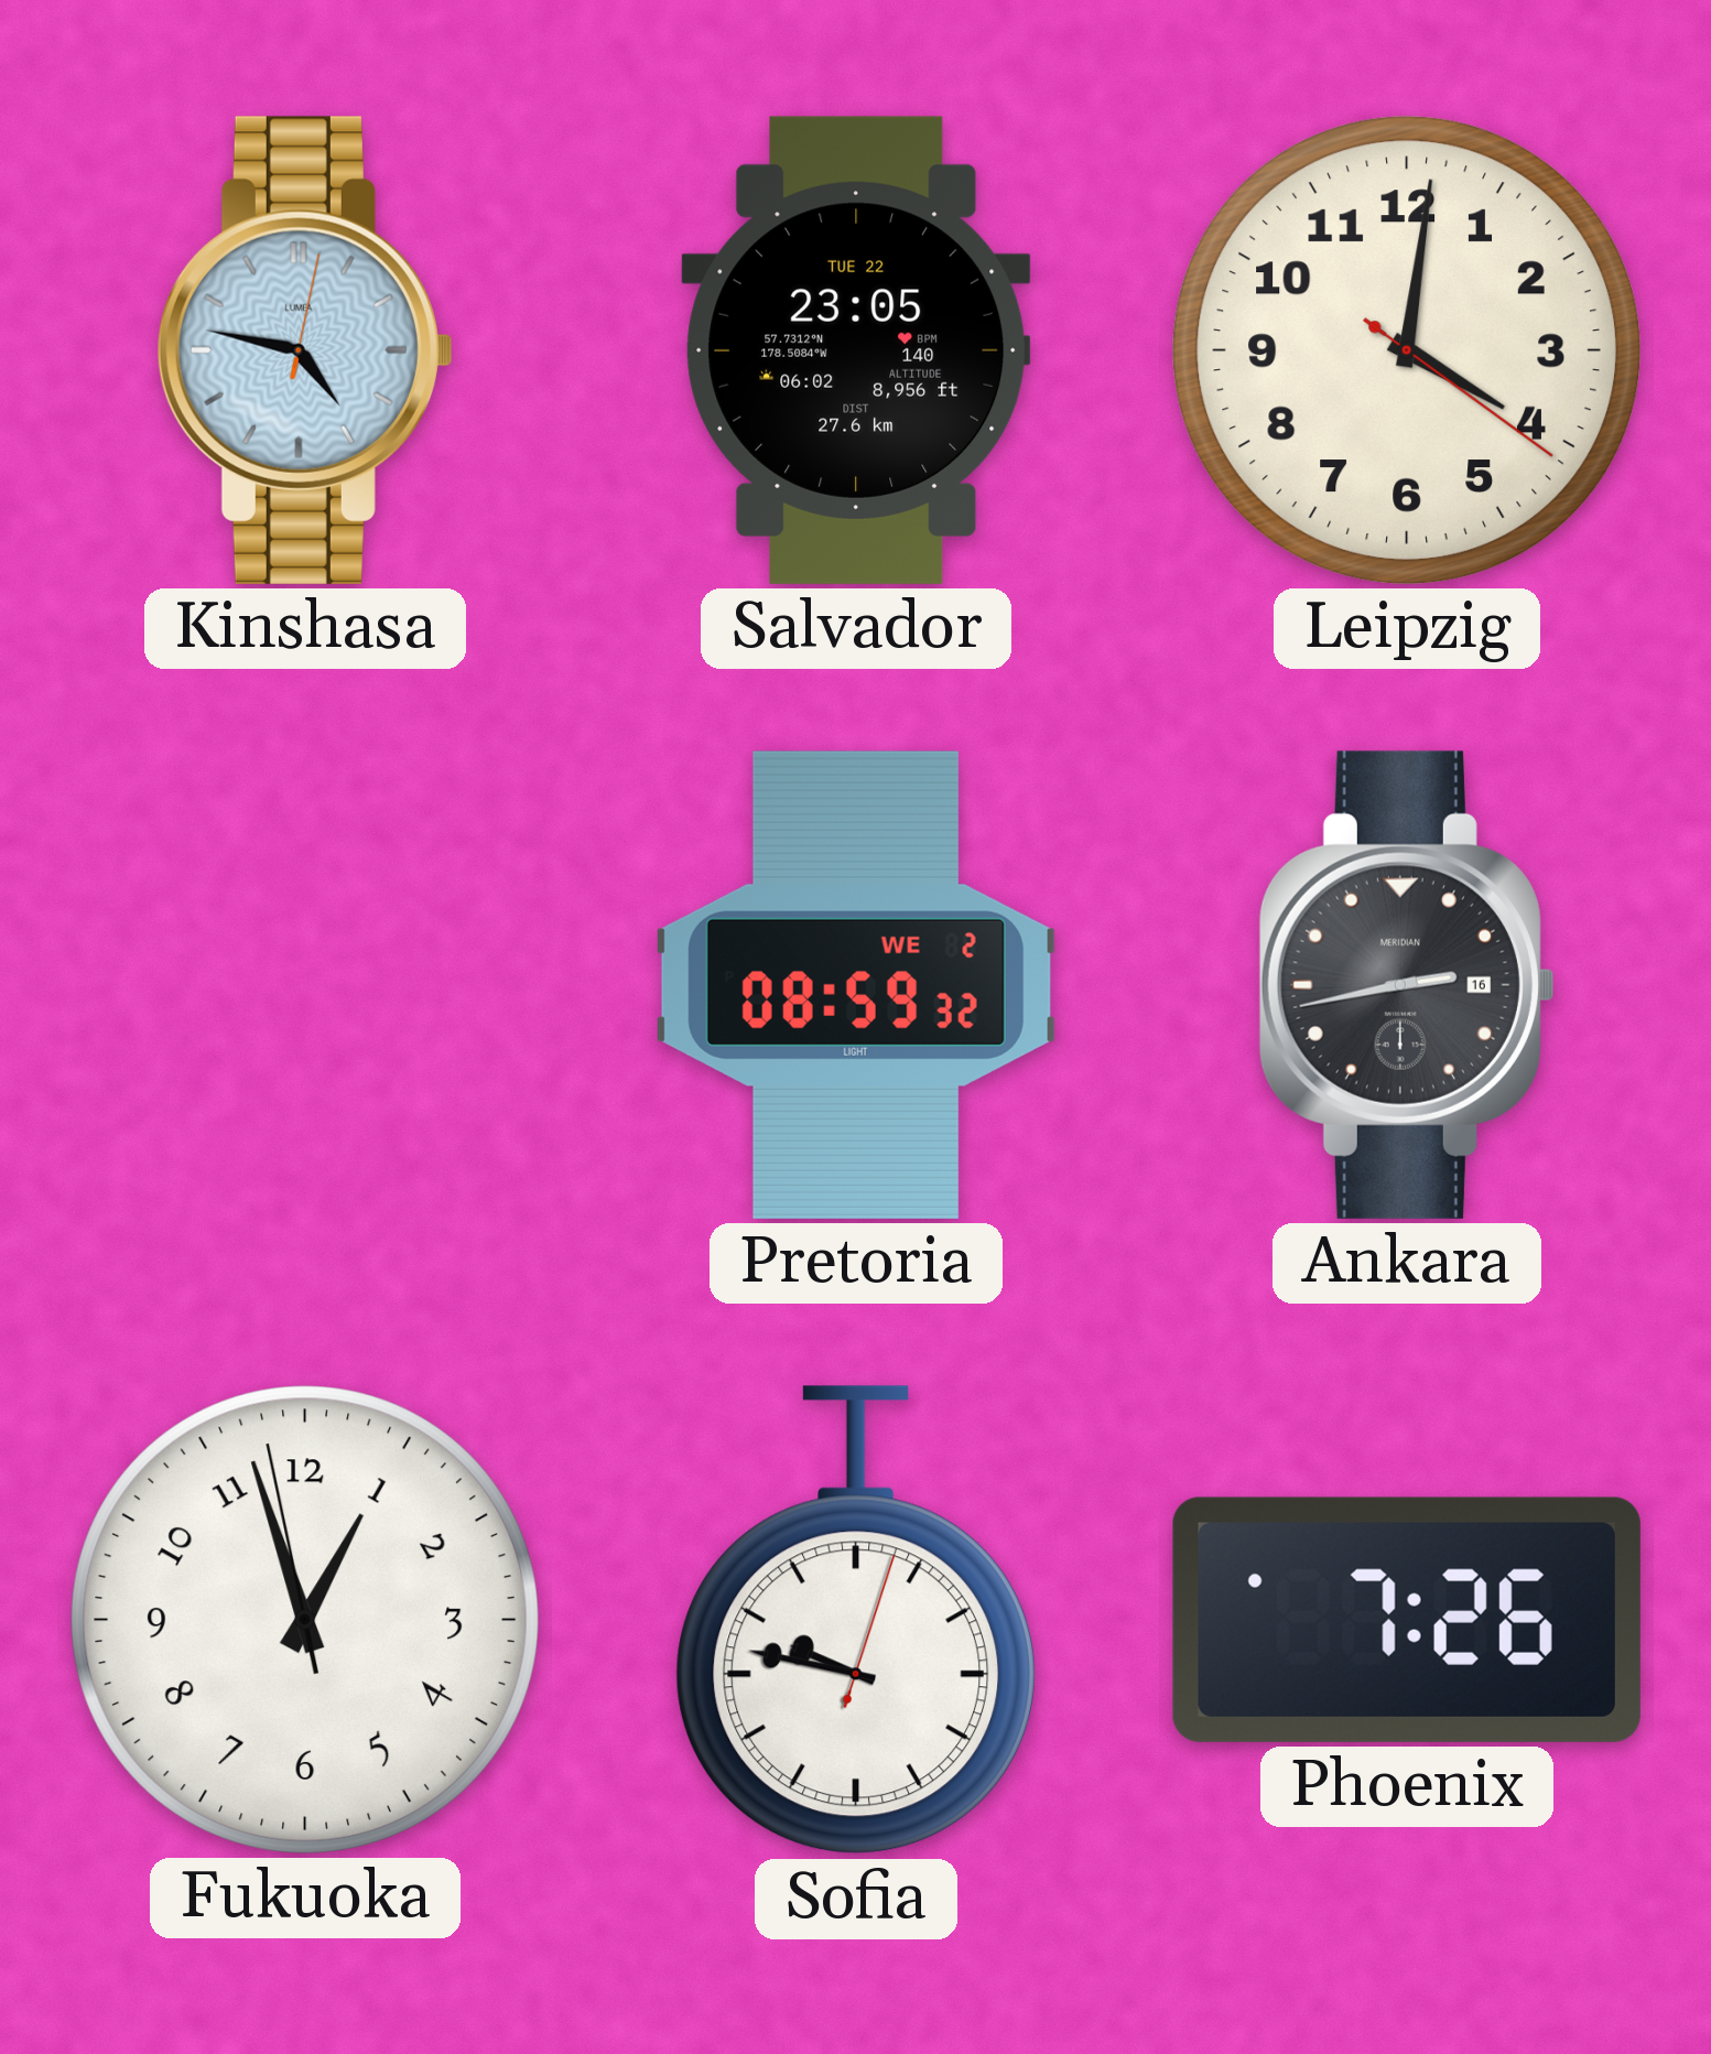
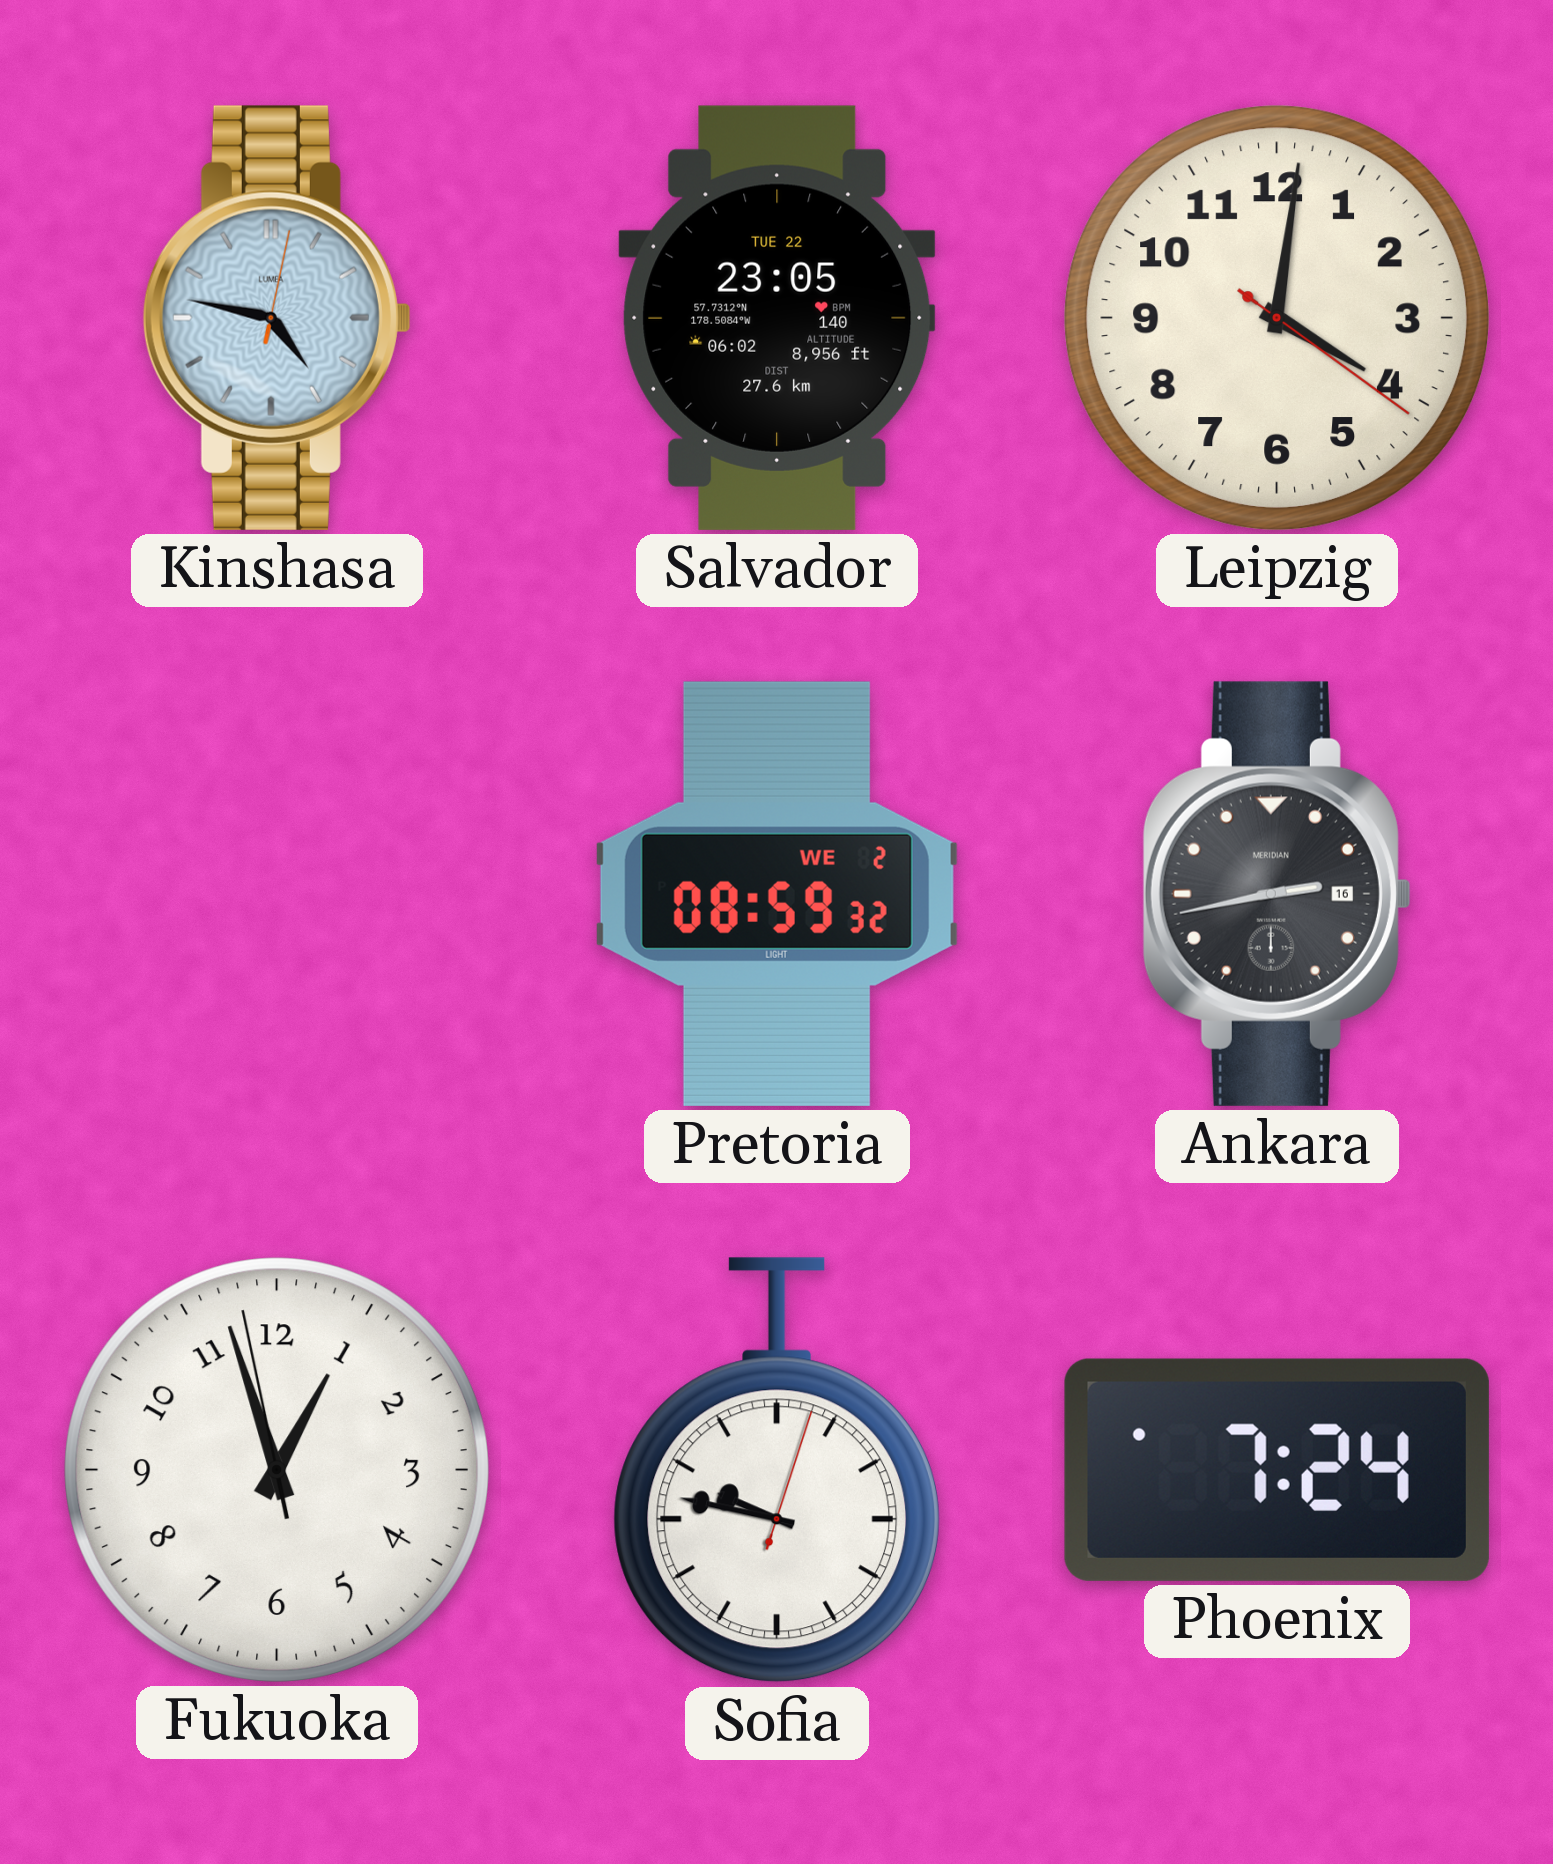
Phoenix: 7:26 -> 7:24
